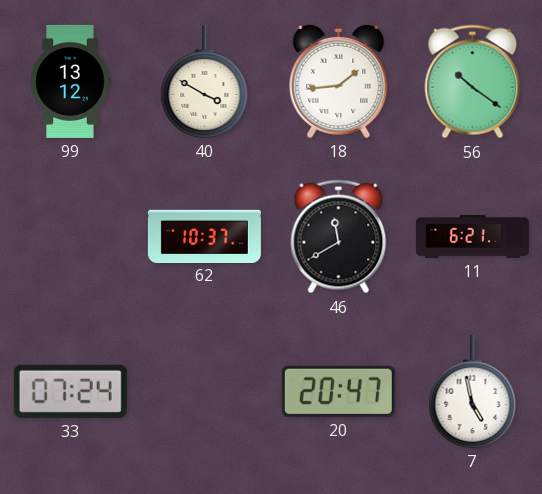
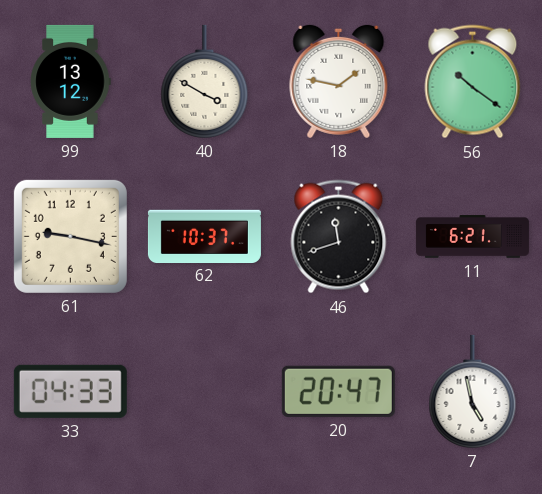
18: 1:44 -> 1:47
61: none -> 9:17
46: 11:40 -> 11:42
33: 07:24 -> 04:33
